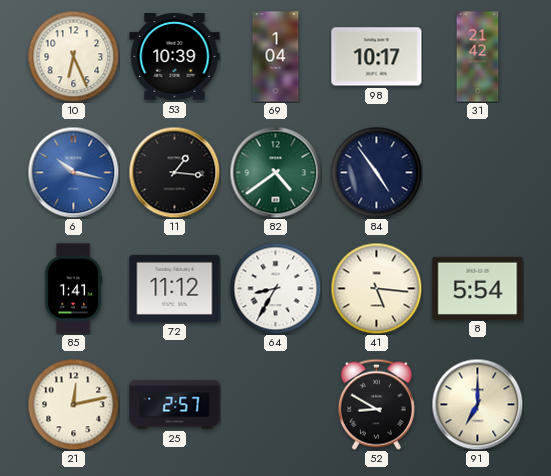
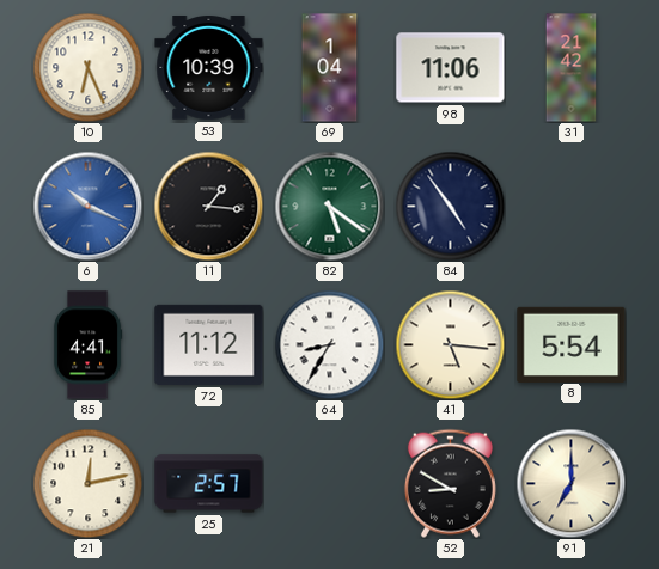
98: 10:17 -> 11:06
6: 10:17 -> 10:19
82: 4:39 -> 5:21
85: 1:41 -> 4:41
